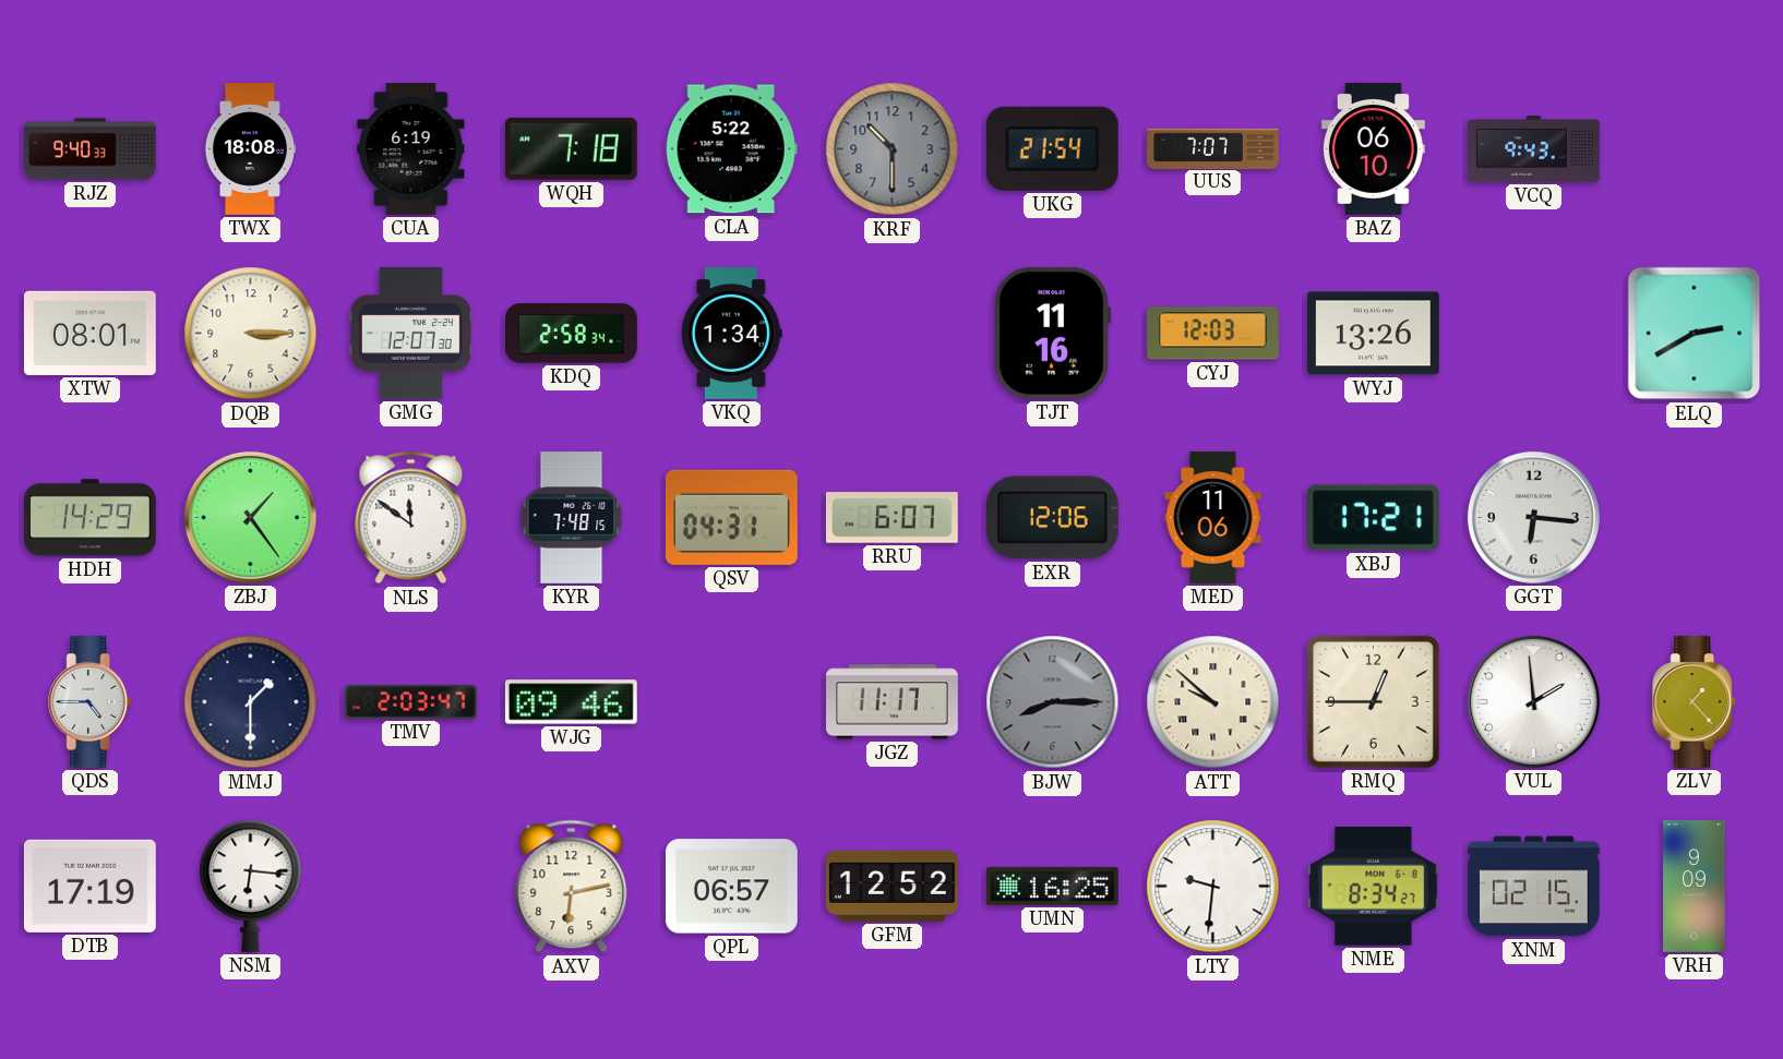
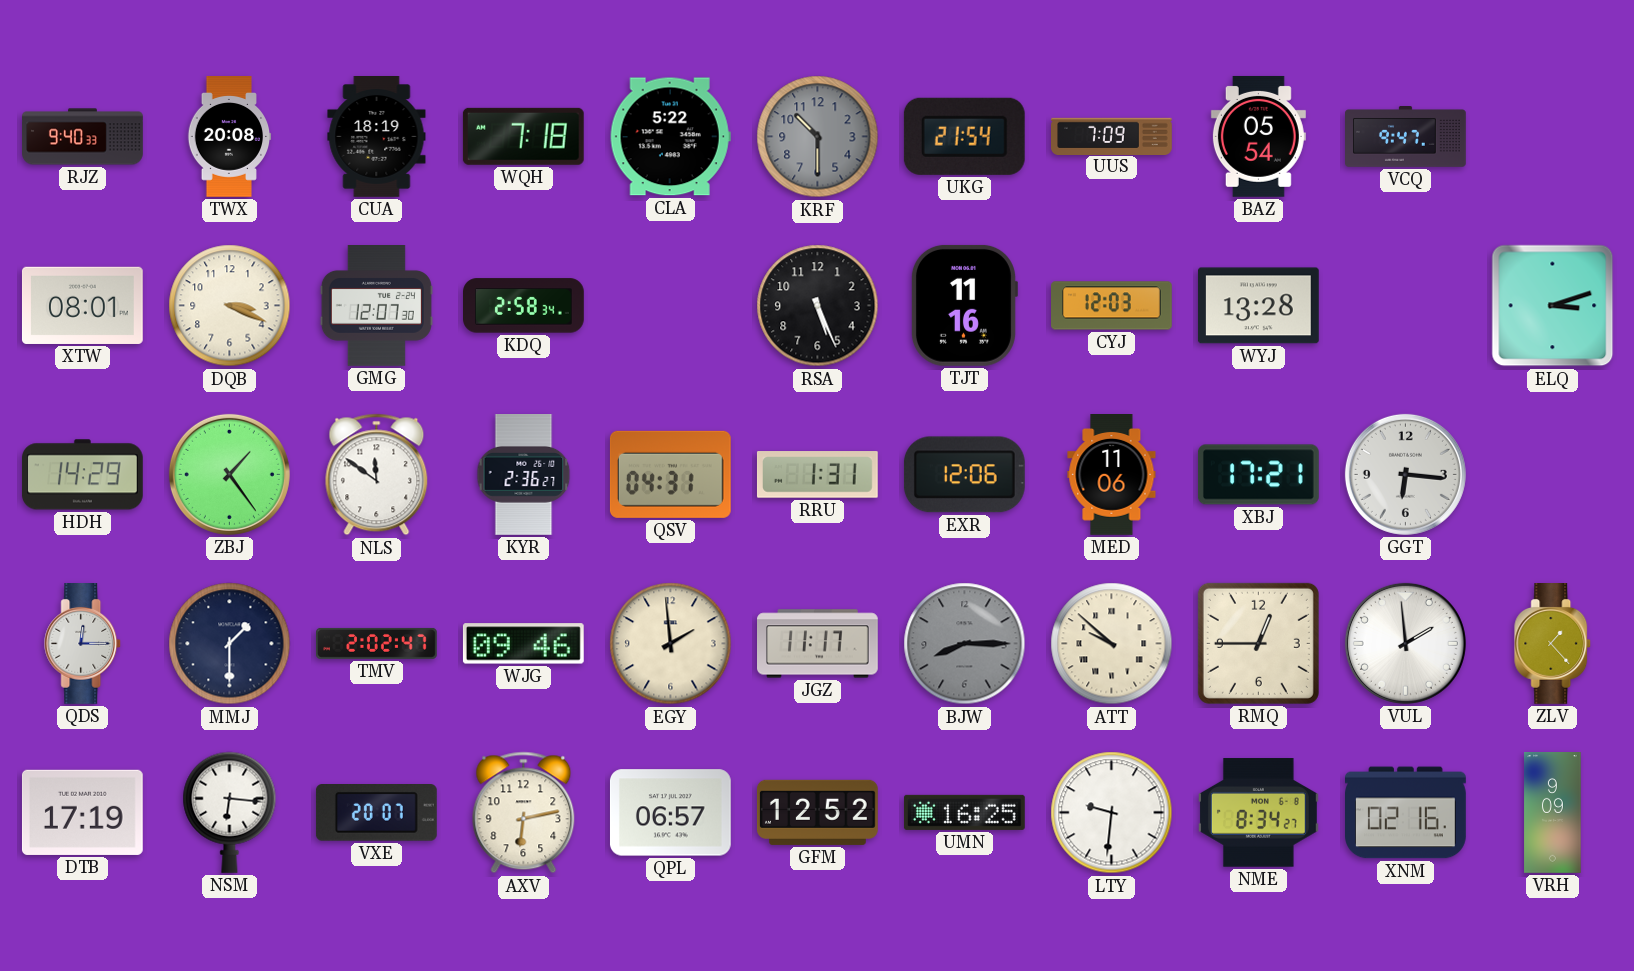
TWX: 18:08 -> 20:08
CUA: 6:19 -> 18:19
UUS: 7:07 -> 7:09
BAZ: 06:10 -> 05:54
VCQ: 9:43 -> 9:47
DQB: 3:15 -> 3:19
VKQ: 1:34 -> none
RSA: none -> 5:26
WYJ: 13:26 -> 13:28
ELQ: 2:40 -> 3:12
KYR: 7:48 -> 2:36
RRU: 6:07 -> 1:31
QDS: 4:45 -> 12:15
TMV: 2:03 -> 2:02
EGY: none -> 1:59
VXE: none -> 20:07
XNM: 02:15 -> 02:16
